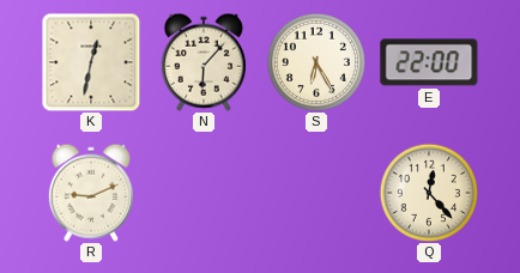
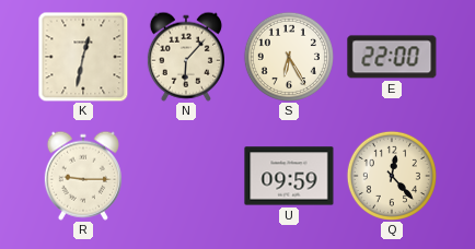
R: 9:11 -> 9:15
U: none -> 09:59
